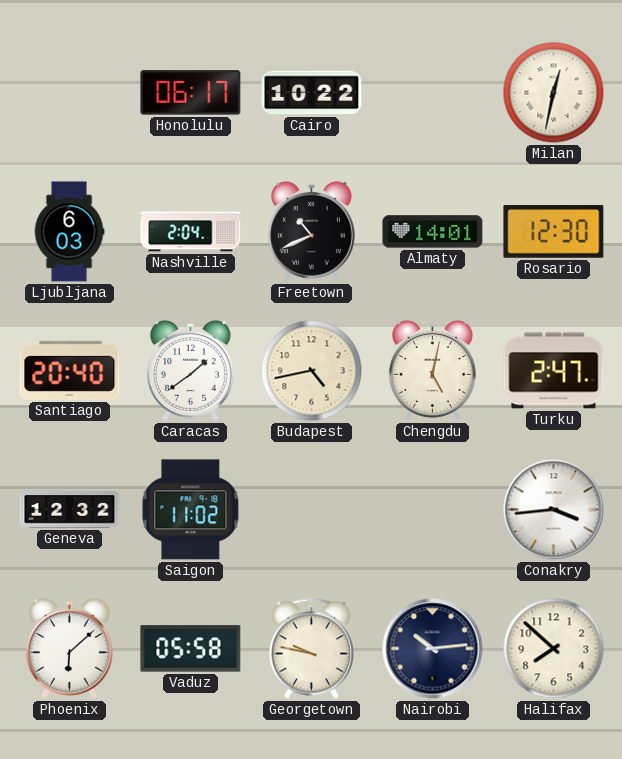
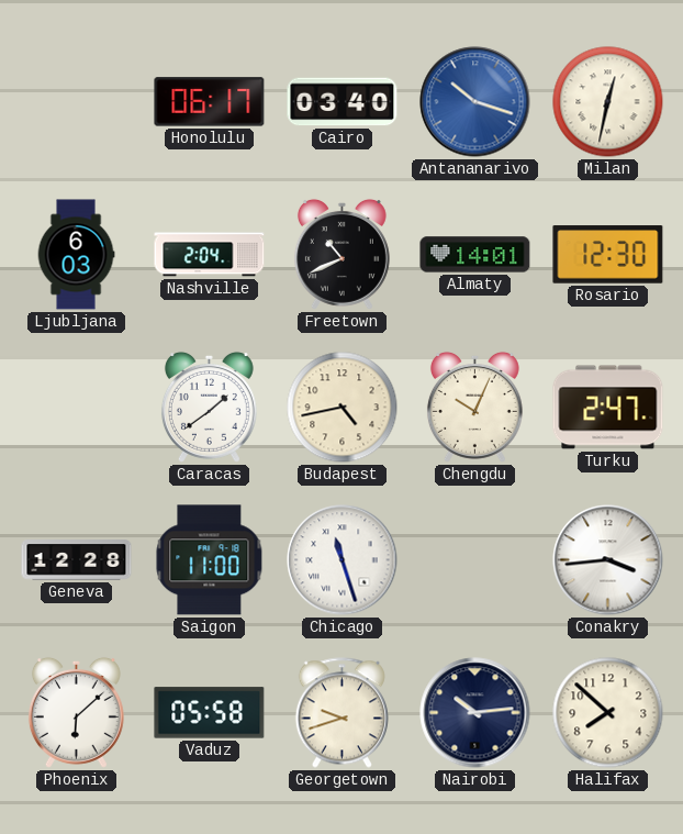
Cairo: 10:22 -> 03:40
Antananarivo: none -> 10:18
Santiago: 20:40 -> none
Chengdu: 5:02 -> 10:04
Geneva: 12:32 -> 12:28
Saigon: 11:02 -> 11:00
Chicago: none -> 11:27
Georgetown: 9:47 -> 9:42
